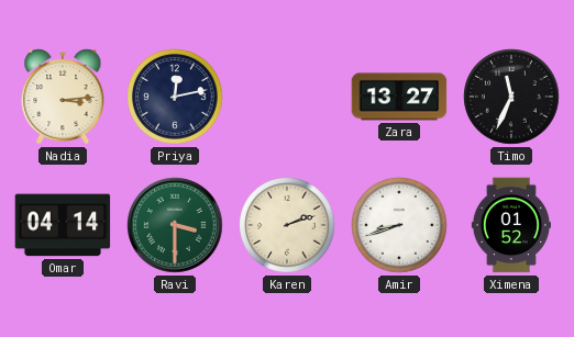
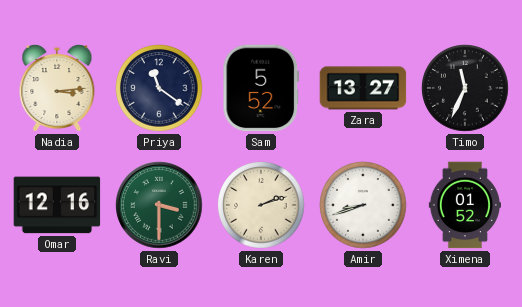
Priya: 12:13 -> 11:21
Sam: none -> 5:52
Omar: 04:14 -> 12:16
